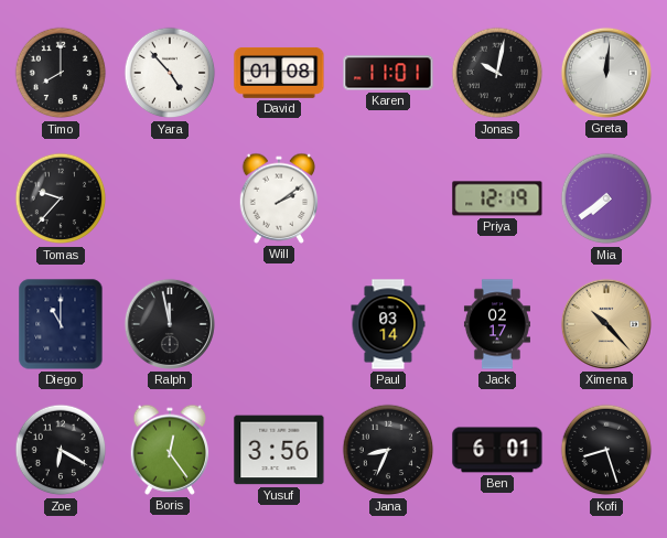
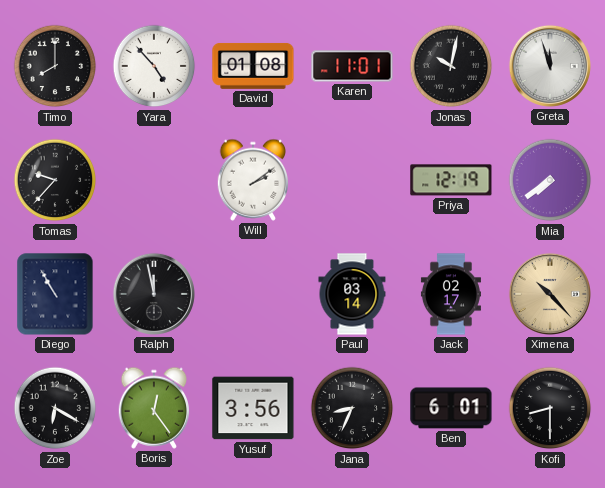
Greta: 12:01 -> 11:57
Diego: 11:00 -> 10:55
Kofi: 8:27 -> 8:30
